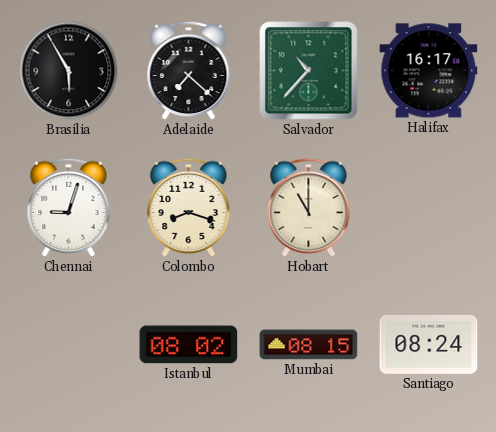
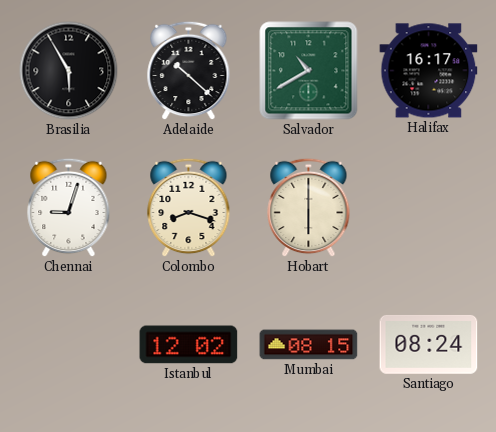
Adelaide: 7:22 -> 10:22
Salvador: 10:37 -> 10:40
Hobart: 11:00 -> 6:00
Istanbul: 08:02 -> 12:02
